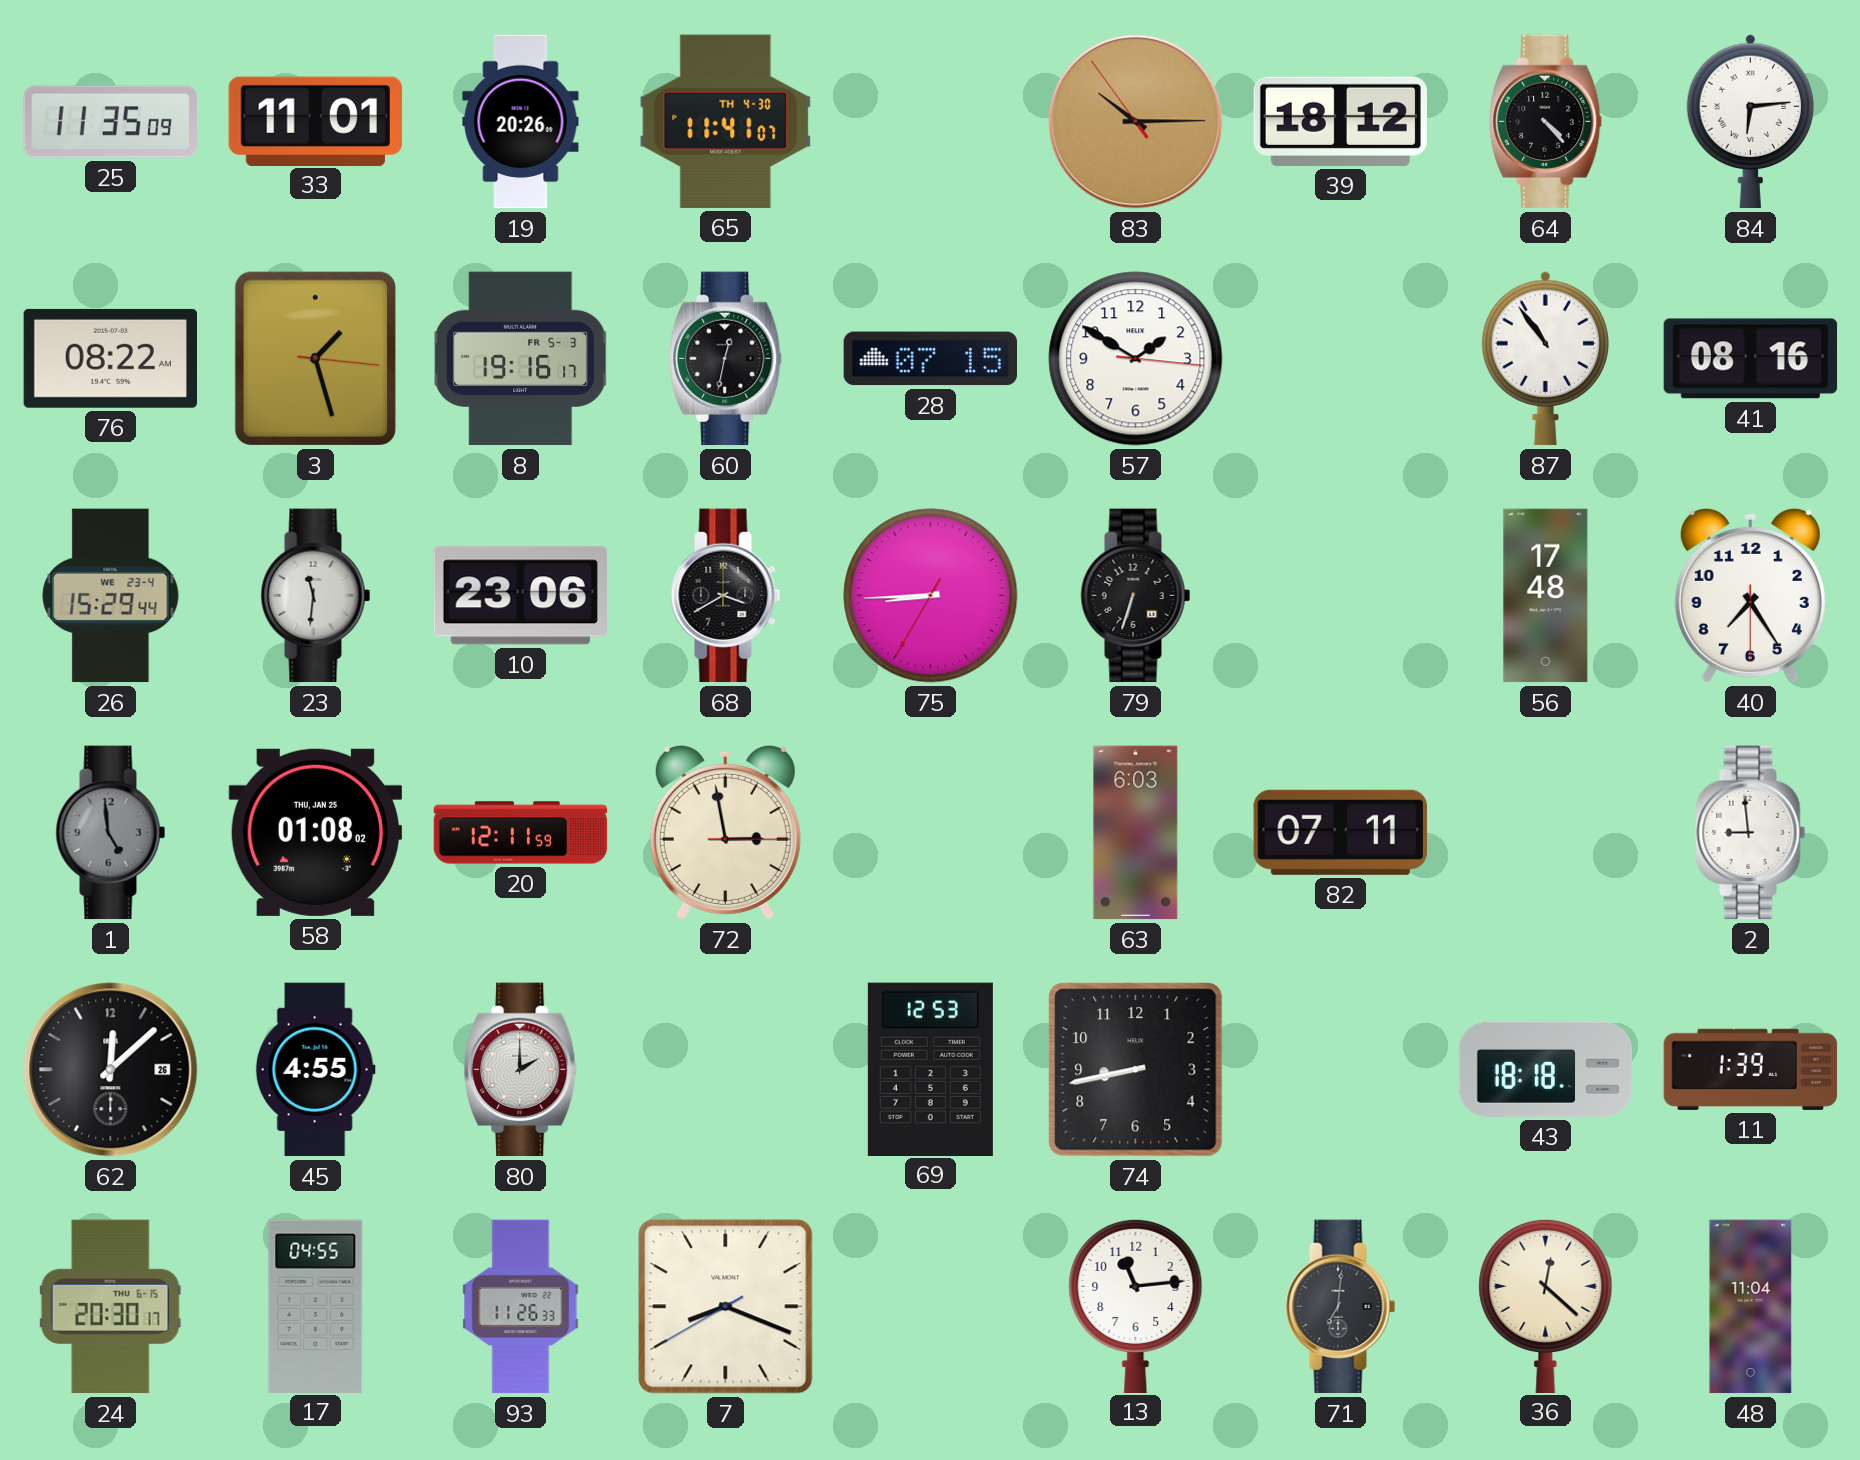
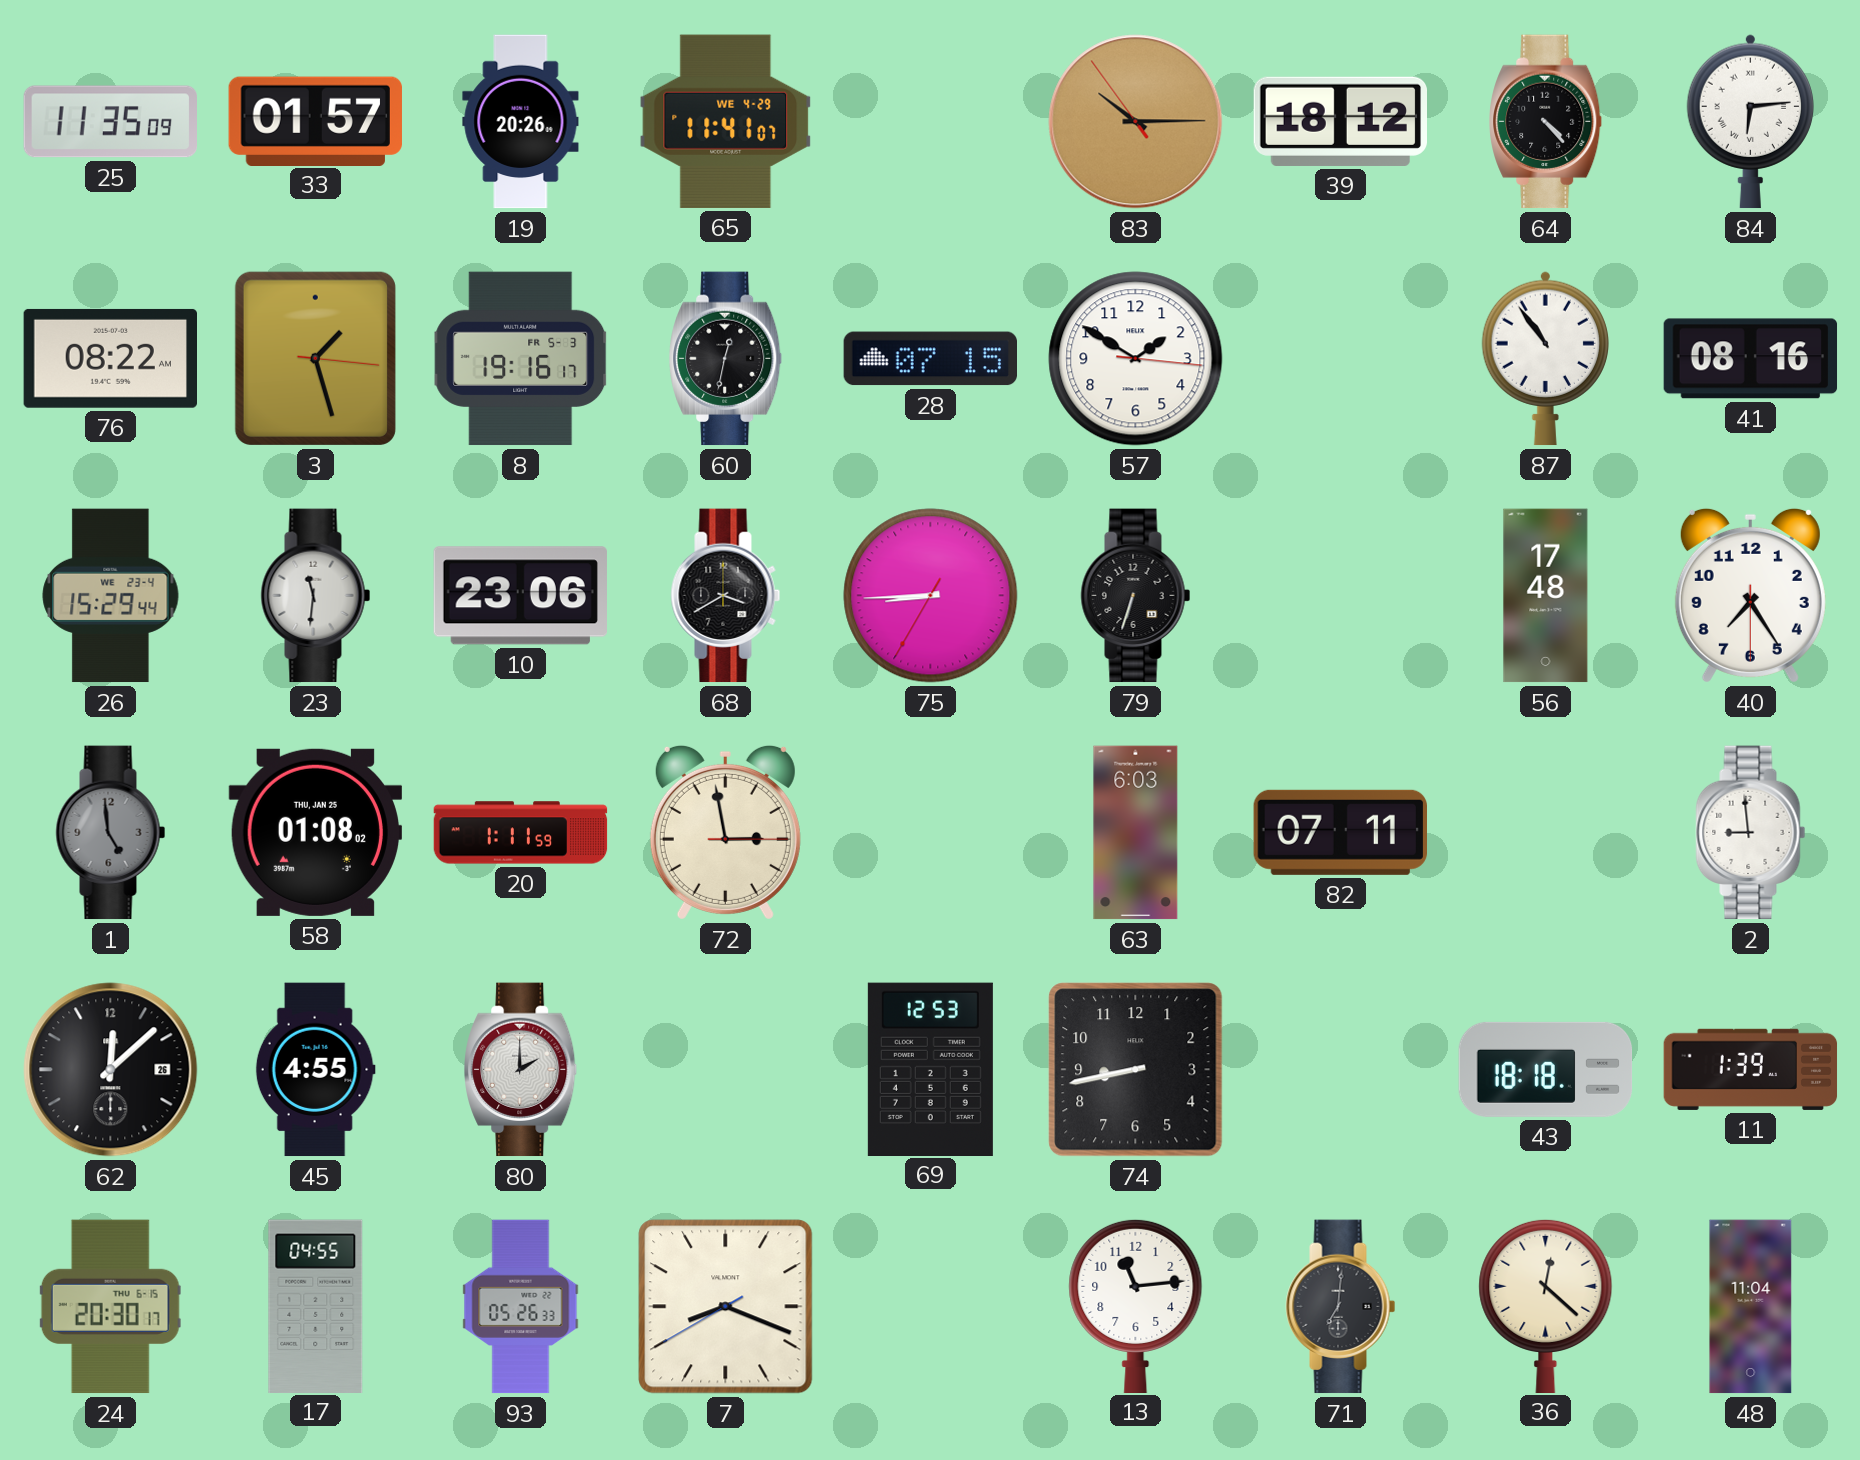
33: 11:01 -> 01:57
65 date: TH 4-30 -> WE 4-29
20: 12:11 -> 1:11
93: 11:26 -> 05:26
